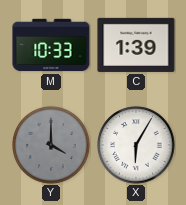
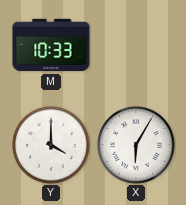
C: 1:39 -> none
Y dial: grey -> white
